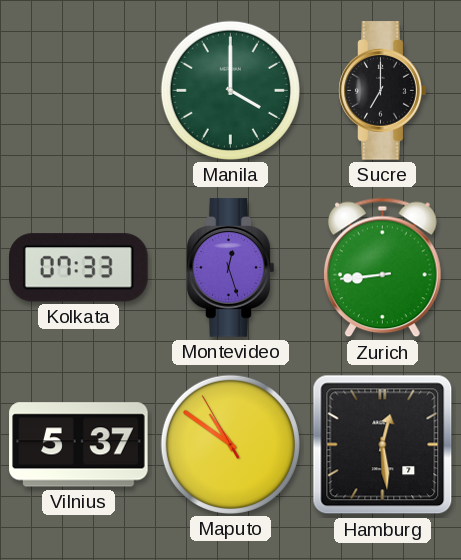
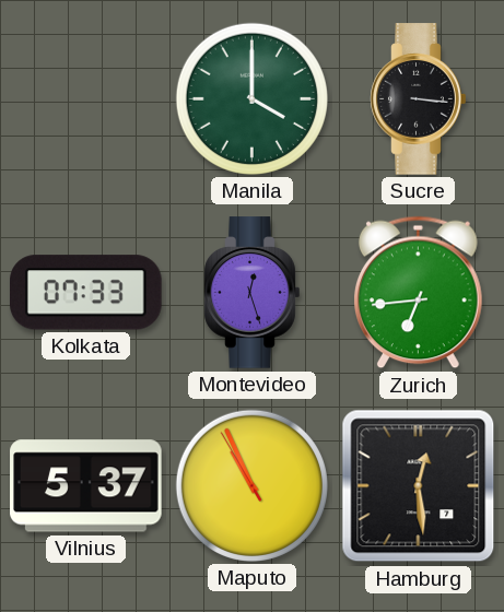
Sucre: 7:00 -> 3:16
Zurich: 8:44 -> 6:44
Maputo: 10:50 -> 10:55
